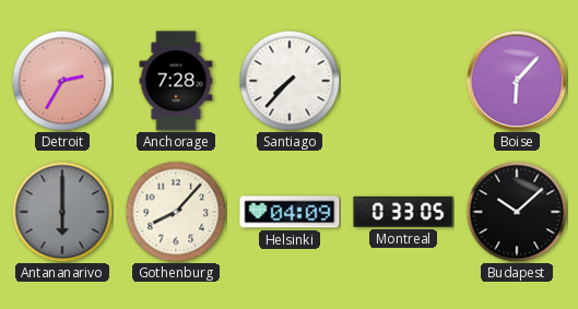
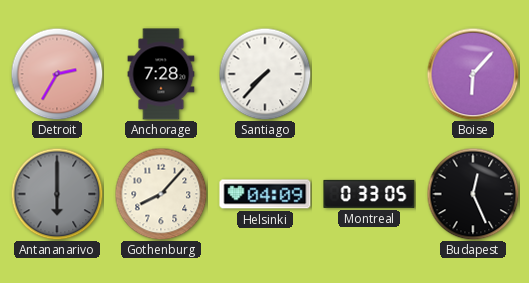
Budapest: 10:08 -> 12:26
